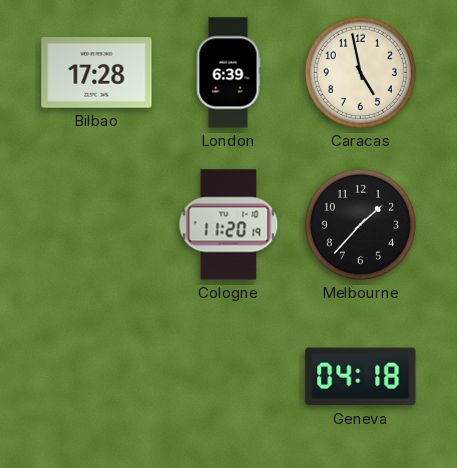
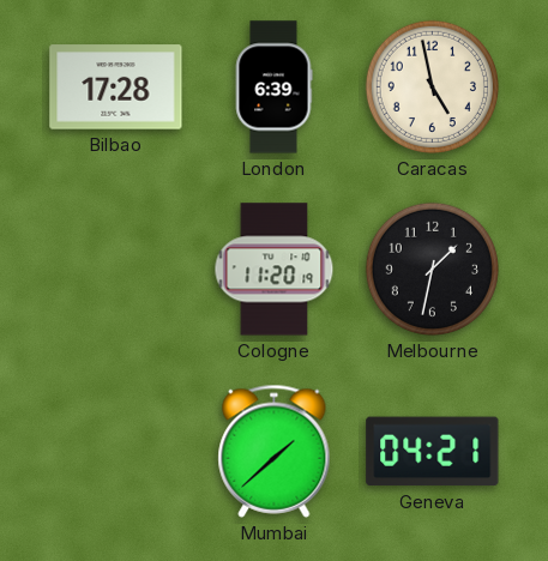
Melbourne: 1:37 -> 1:32
Mumbai: none -> 1:38
Geneva: 04:18 -> 04:21
